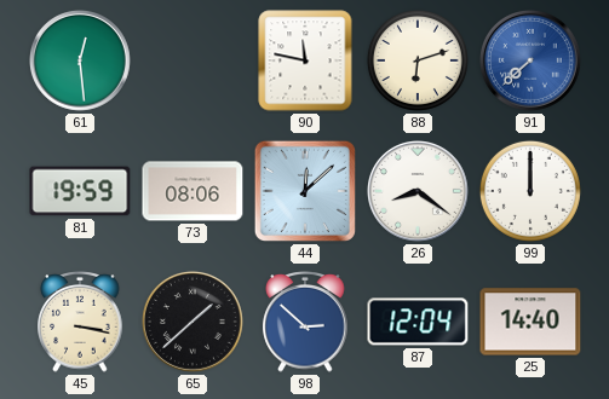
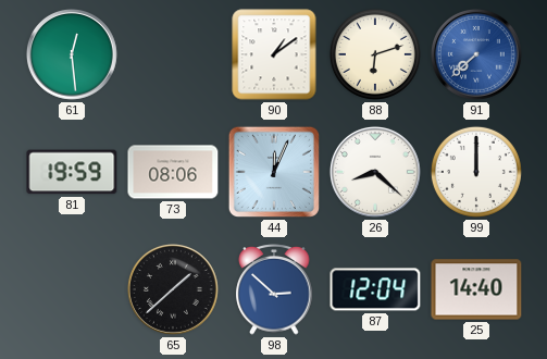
90: 11:47 -> 1:09
44: 12:08 -> 12:04
26: 8:21 -> 8:22
45: 3:17 -> none
